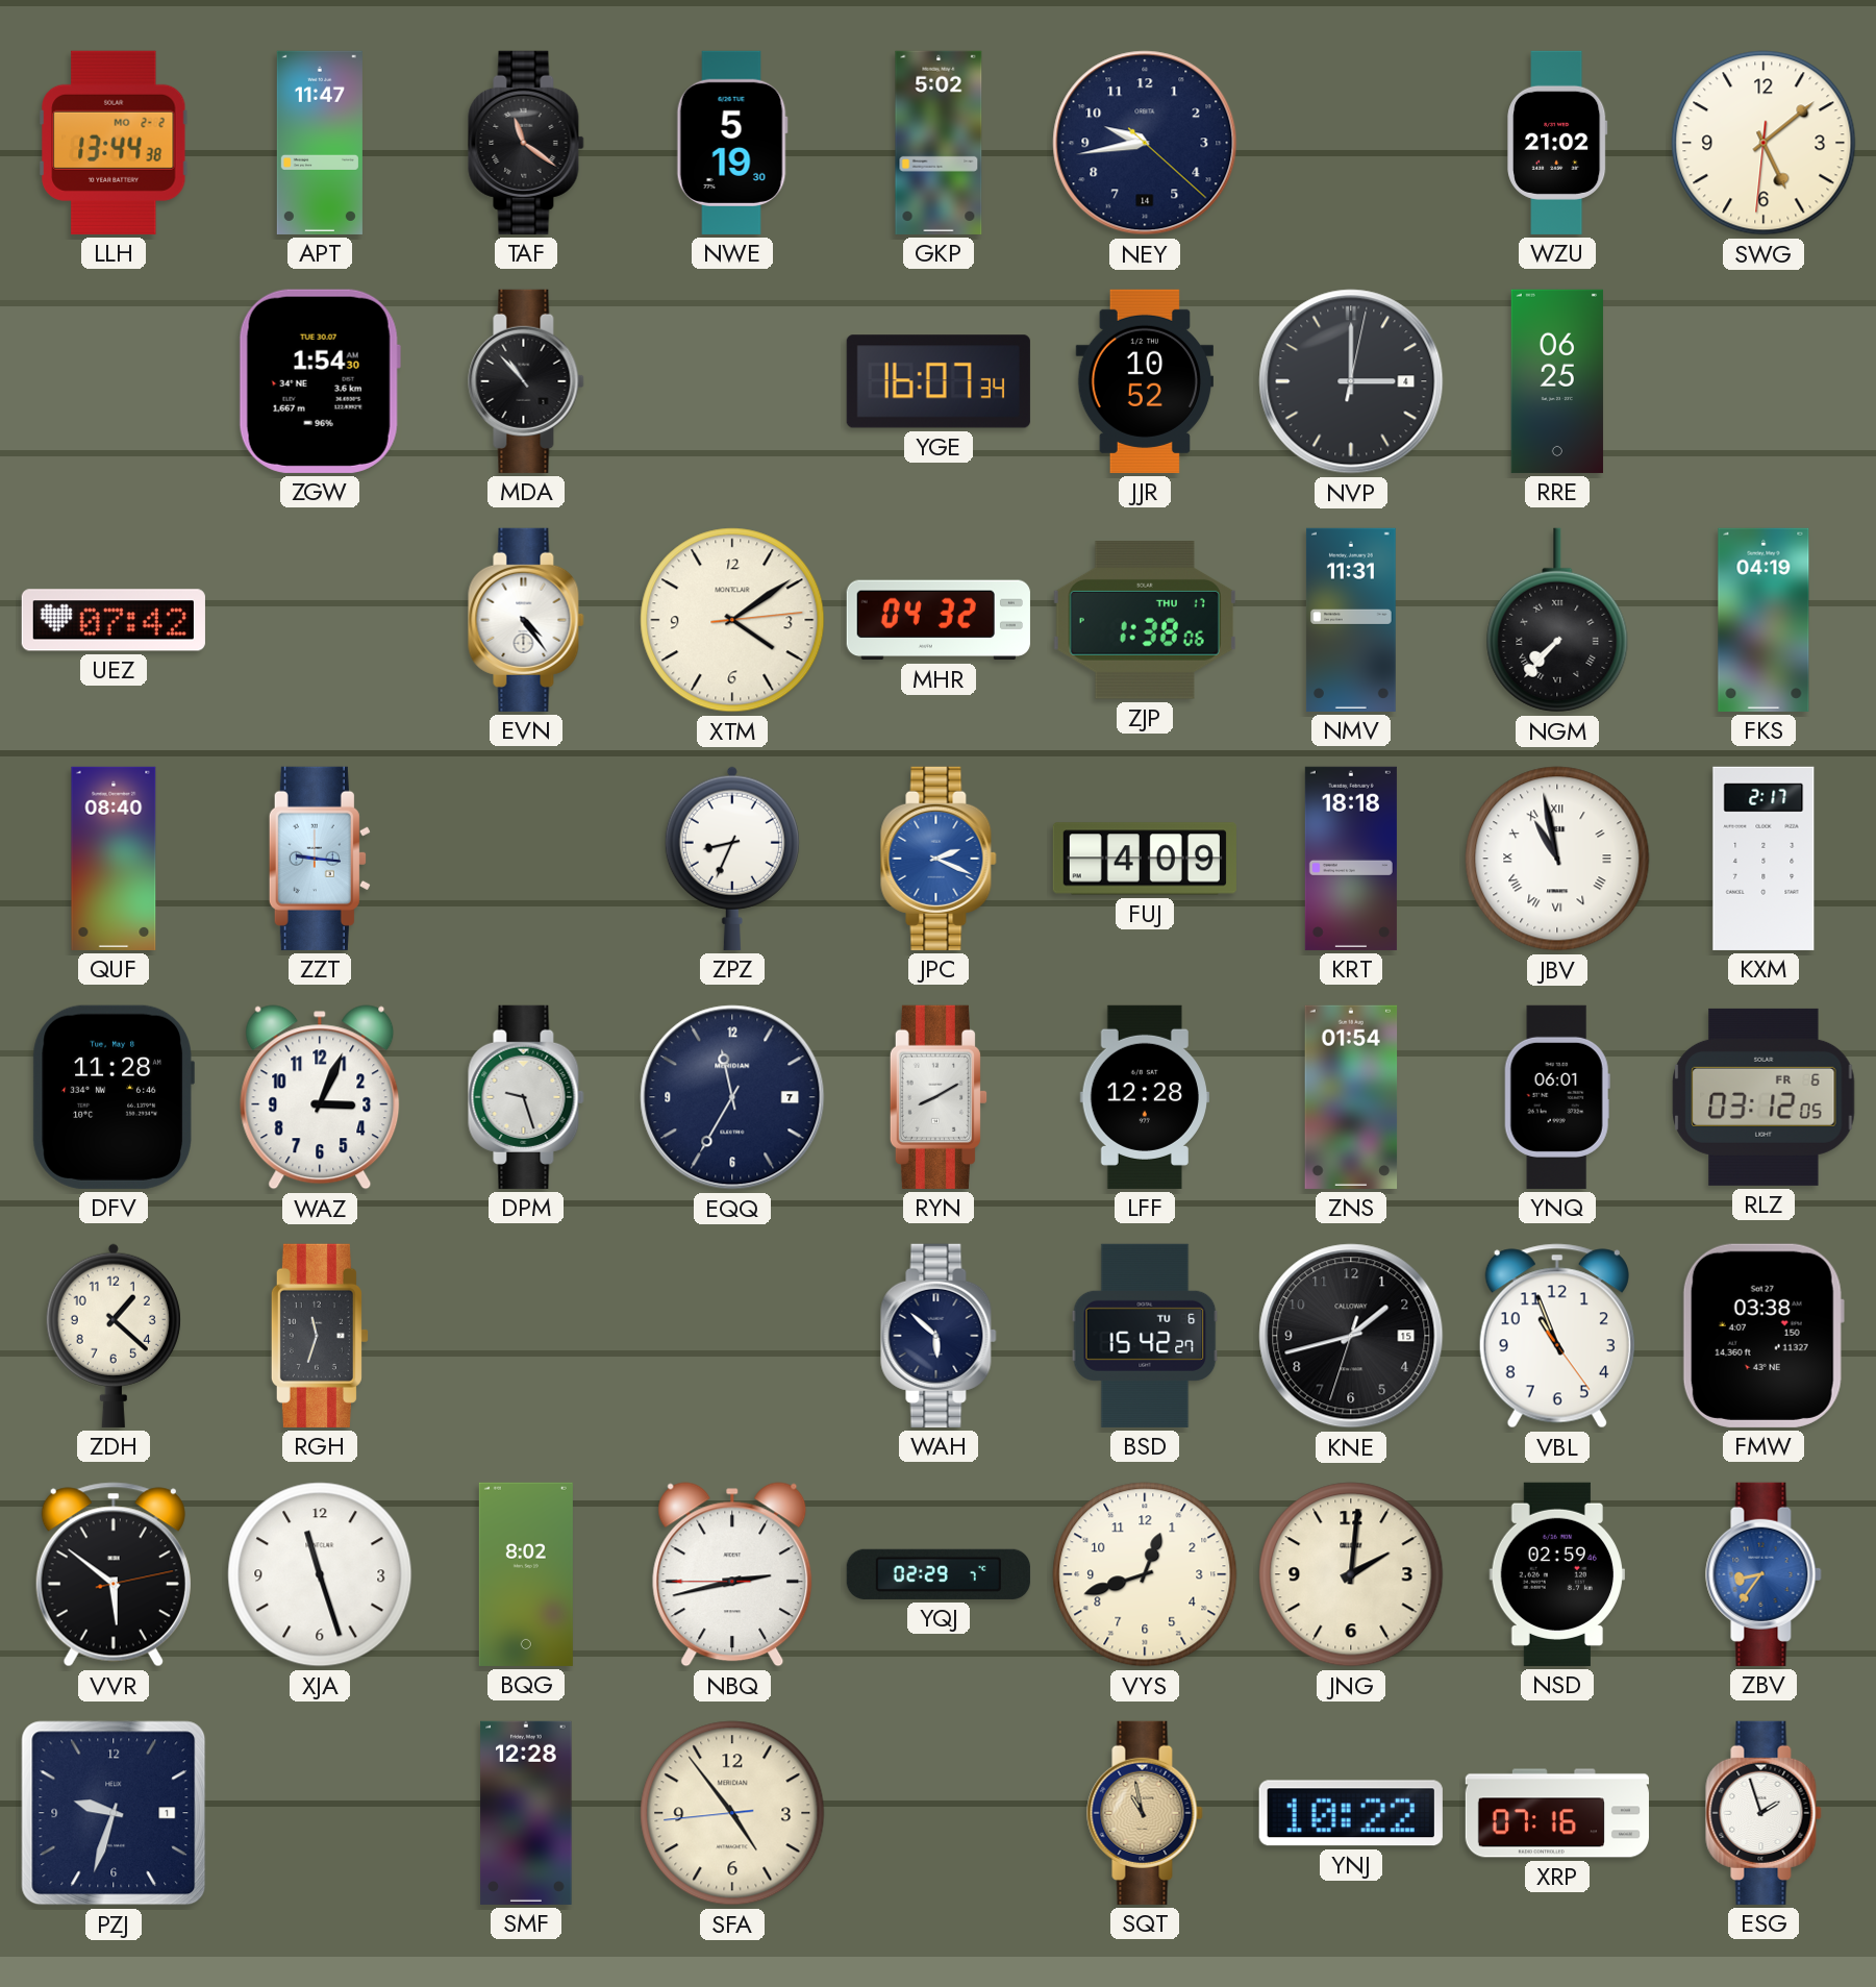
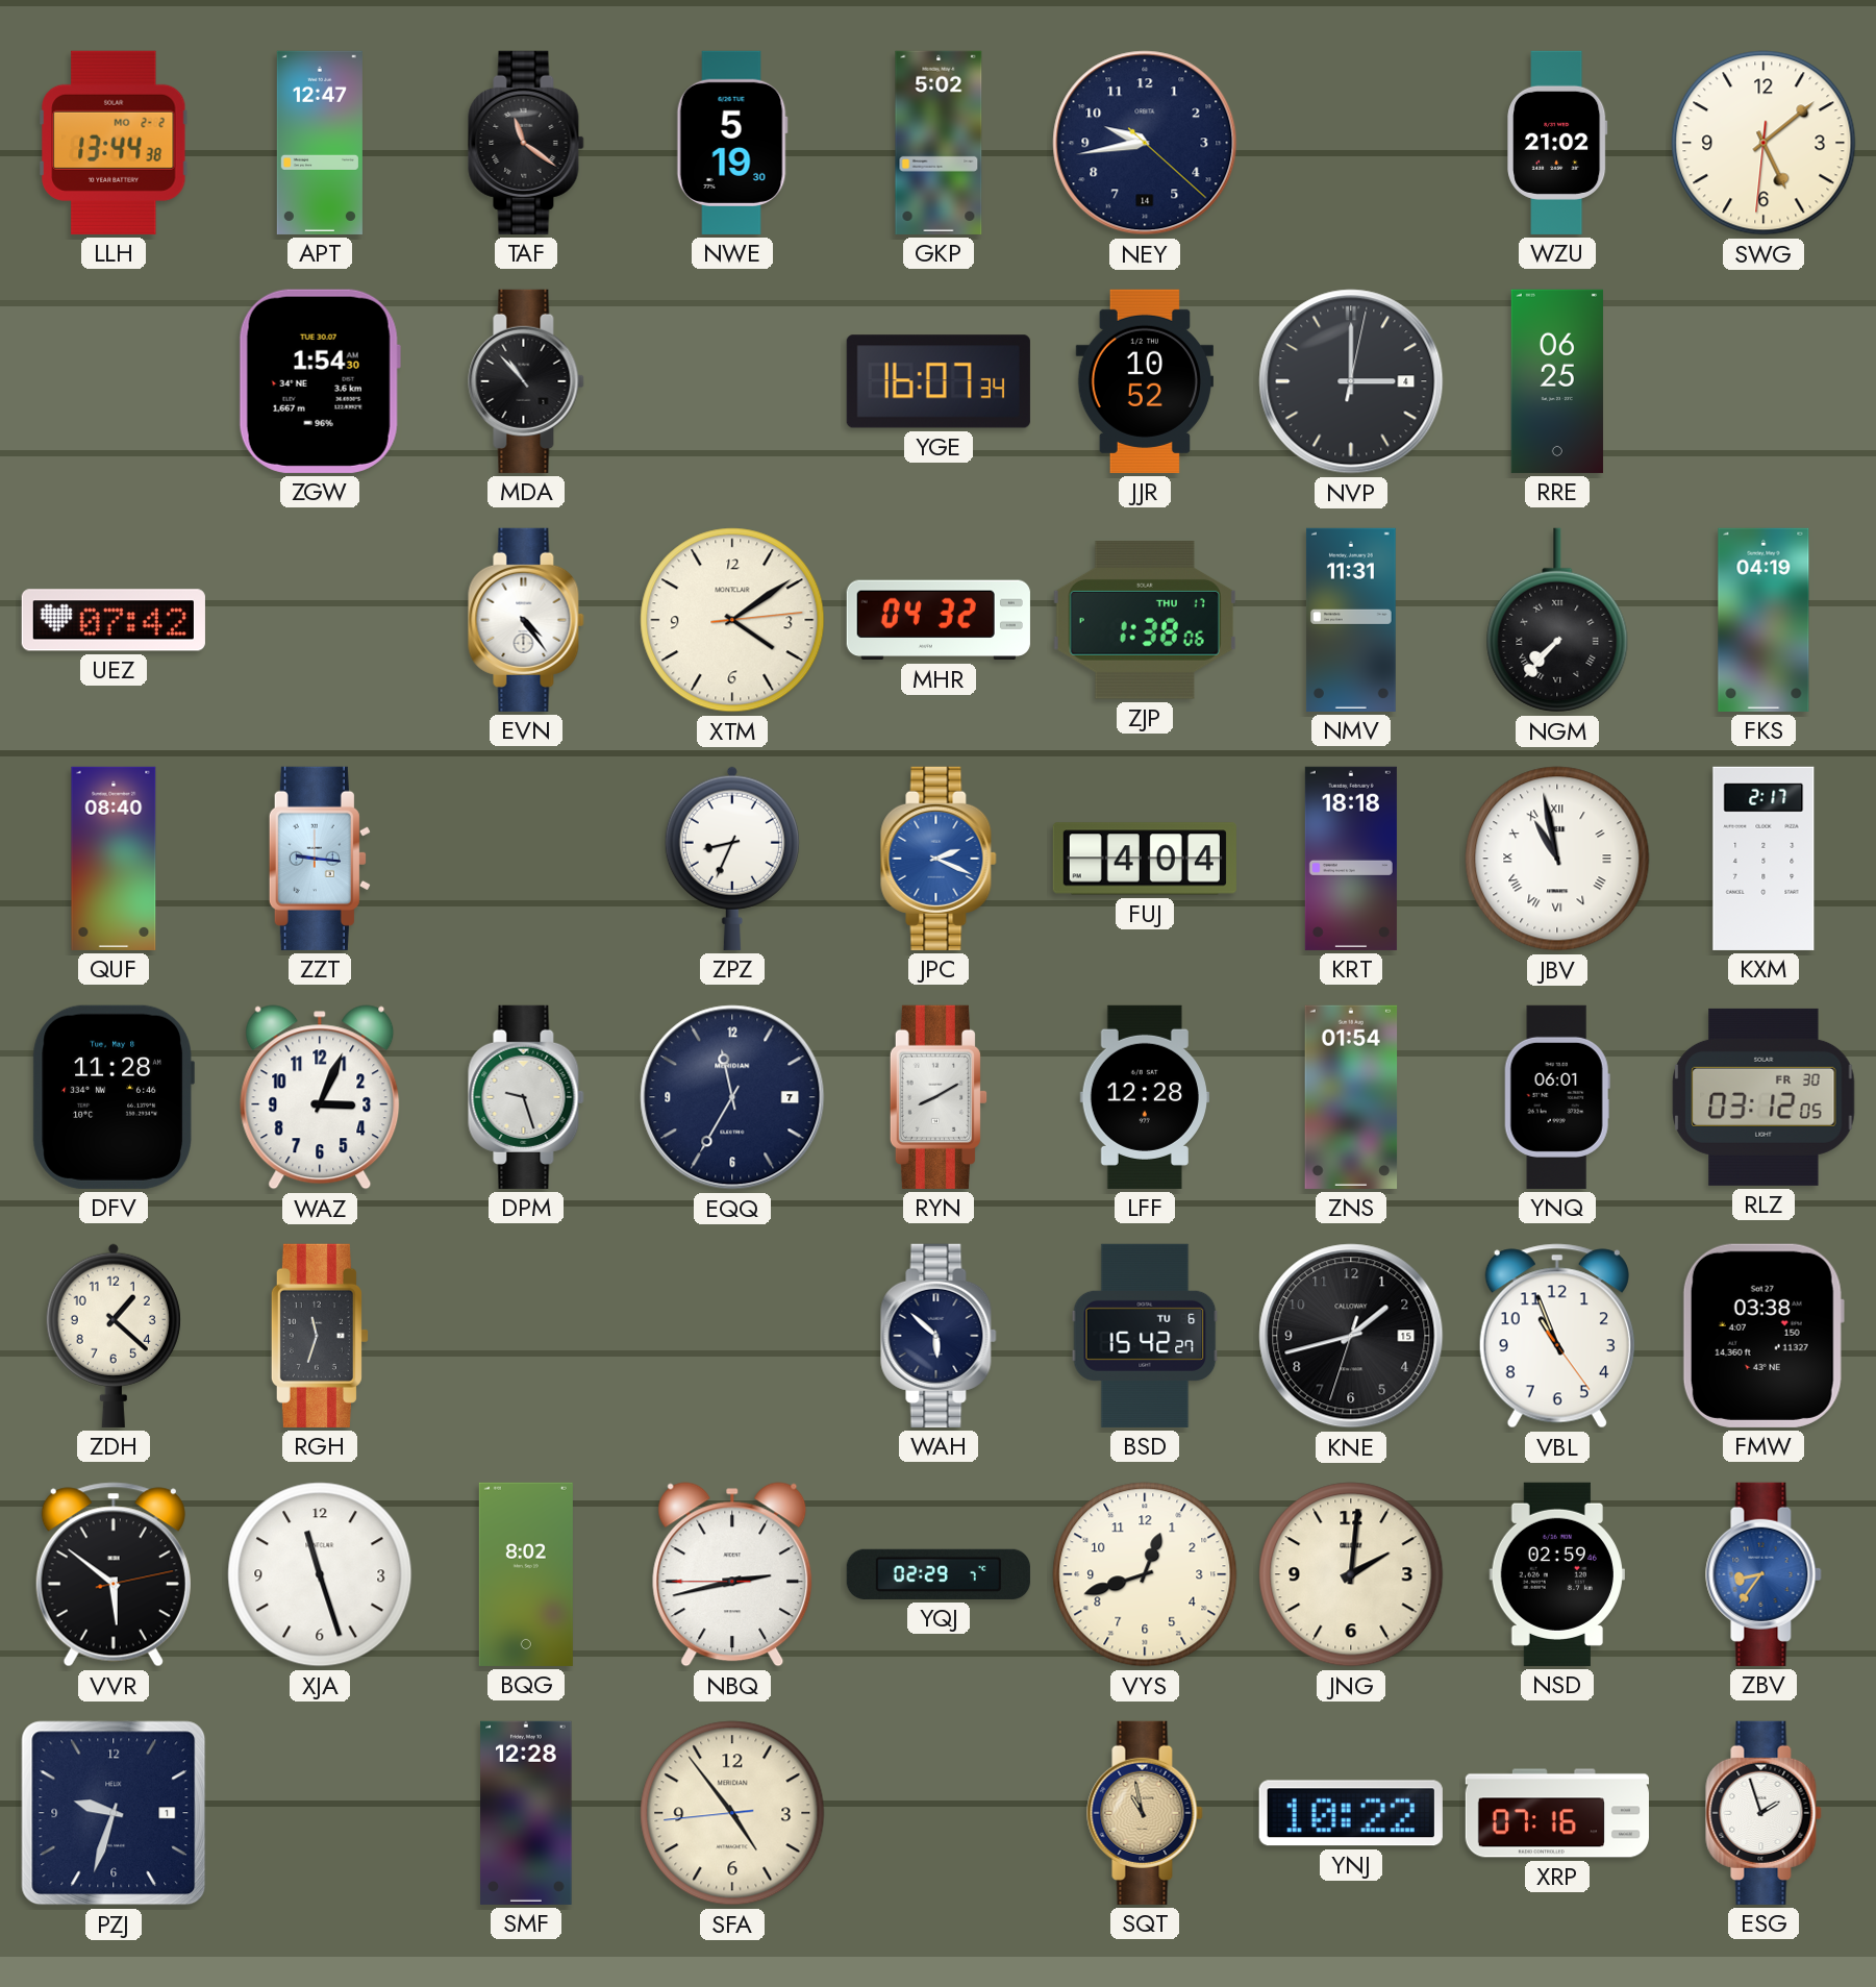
APT: 11:47 -> 12:47
FUJ: 4:09 -> 4:04
RLZ date: FR 6 -> FR 30
